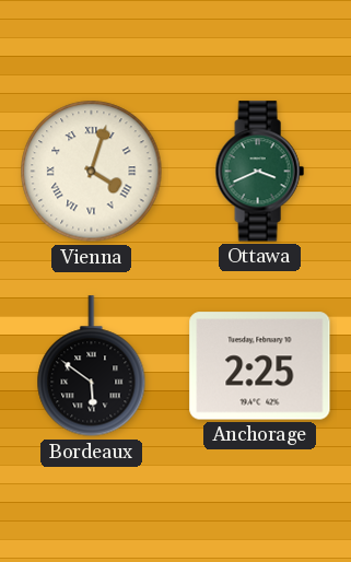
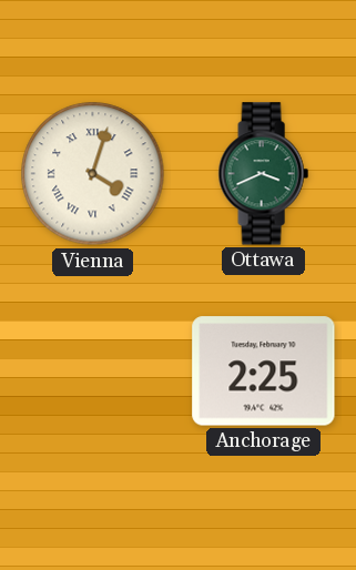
Bordeaux: 5:51 -> none
